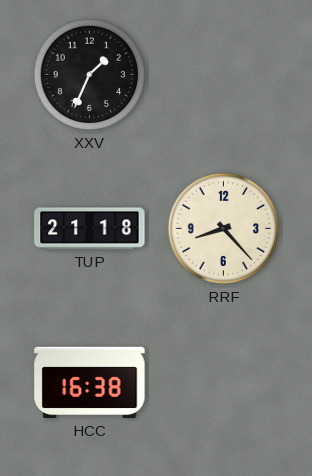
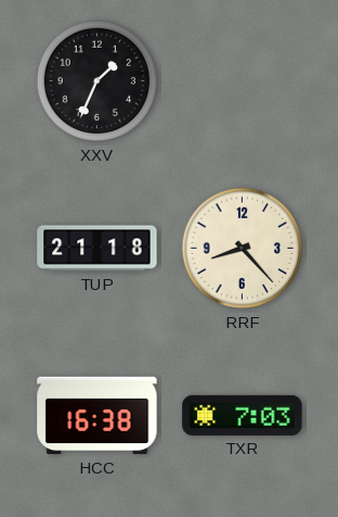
TXR: none -> 7:03
